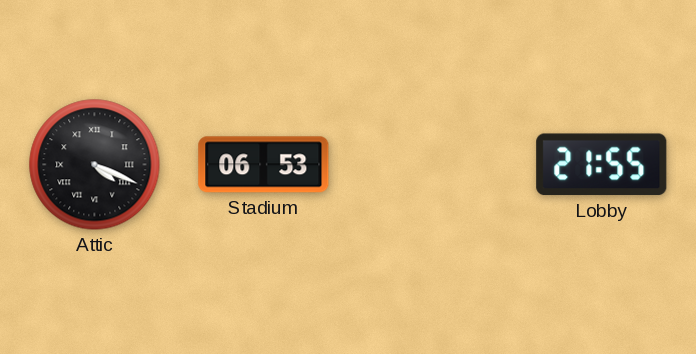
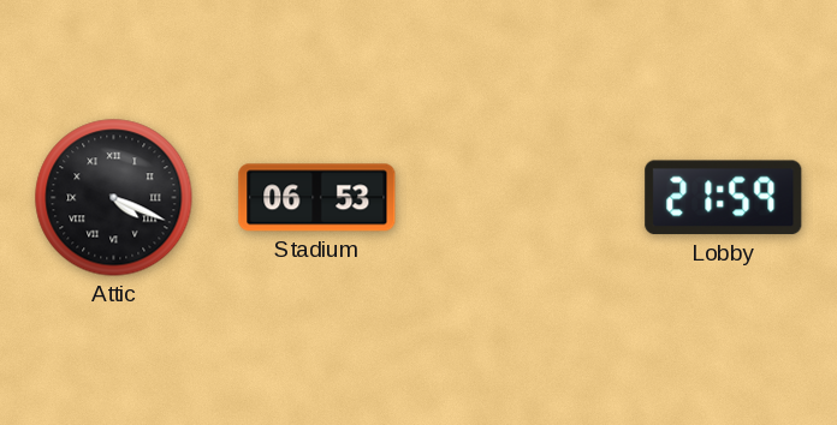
Lobby: 21:55 -> 21:59
